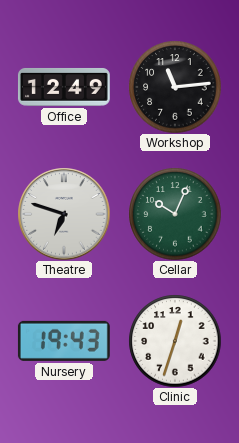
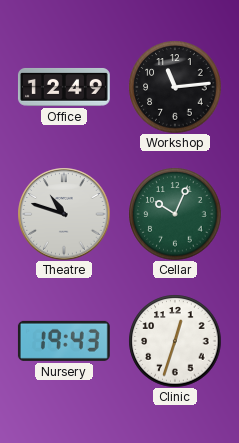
Theatre: 6:48 -> 10:48
